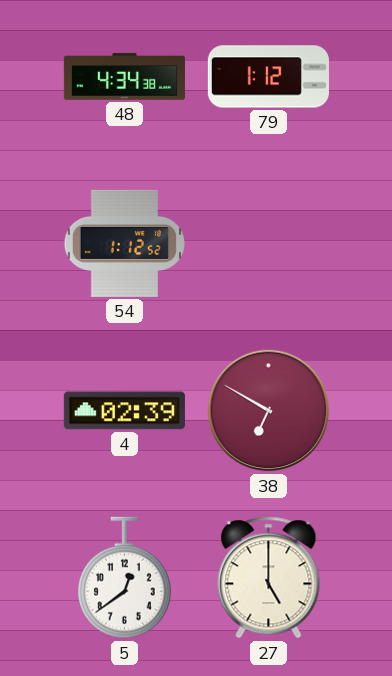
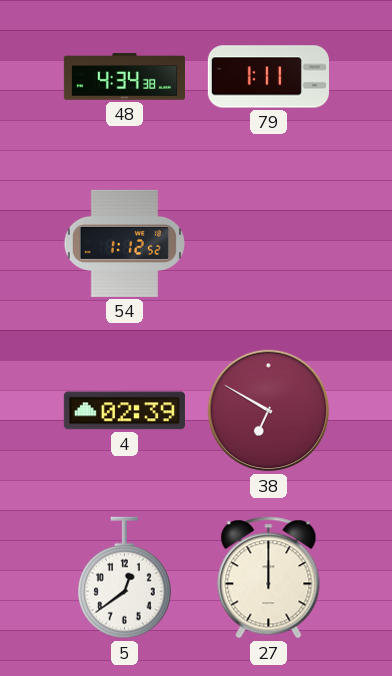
79: 1:12 -> 1:11
27: 5:00 -> 12:00
